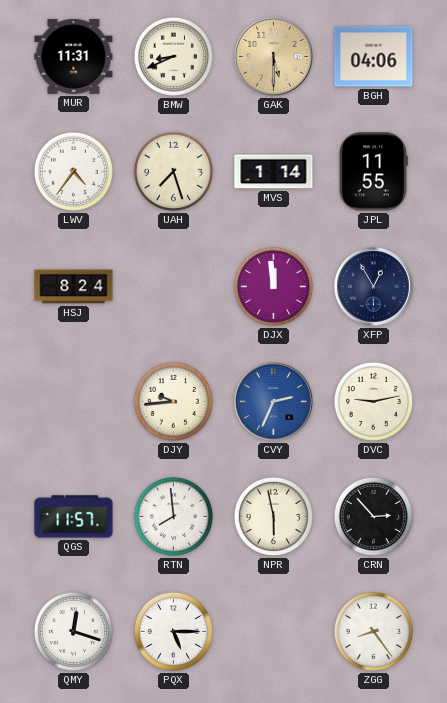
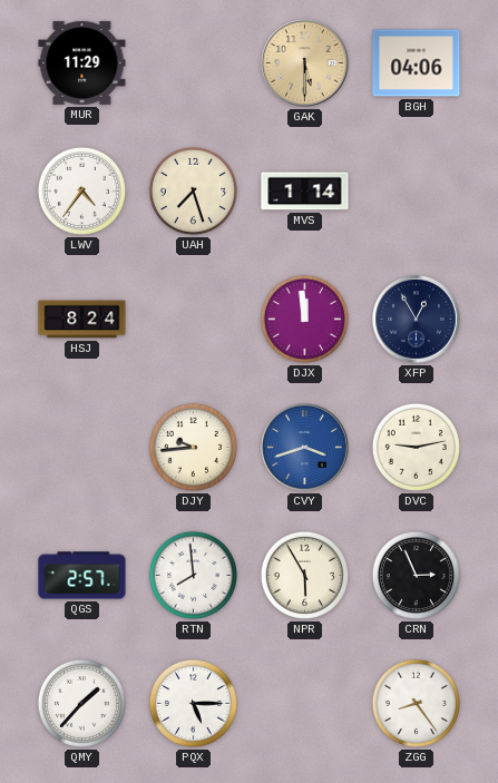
MUR: 11:31 -> 11:29
BMW: 8:41 -> none
JPL: 11:55 -> none
CVY: 2:34 -> 3:42
QGS: 11:57 -> 2:57
NPR: 5:58 -> 5:55
CRN: 2:53 -> 2:56
QMY: 12:18 -> 1:37
